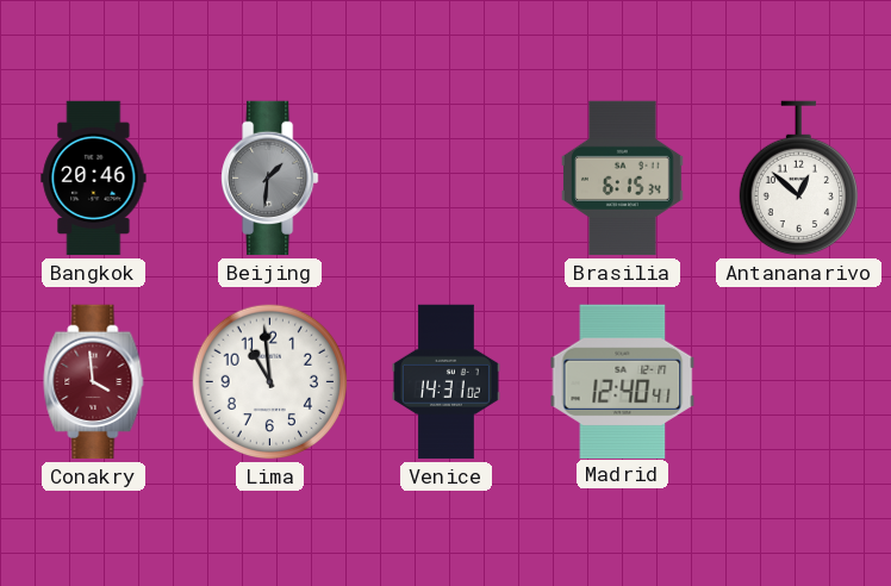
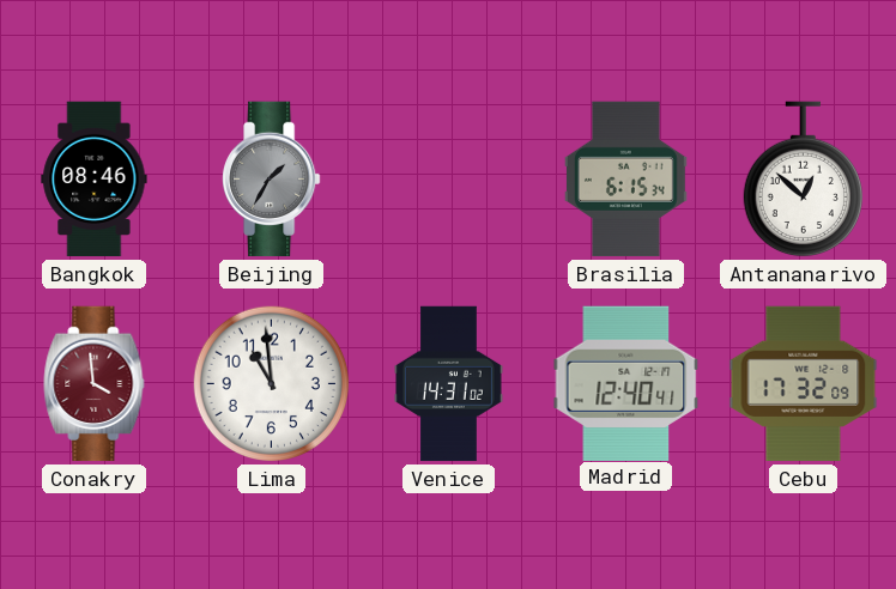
Bangkok: 20:46 -> 08:46
Beijing: 1:31 -> 1:35
Cebu: none -> 17:32
